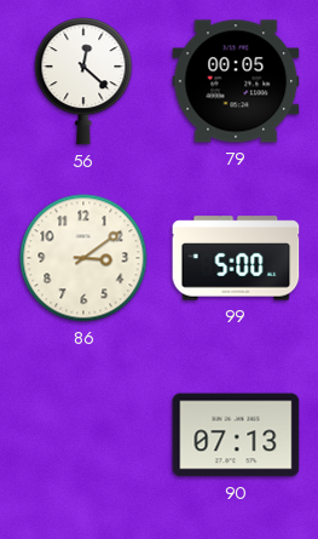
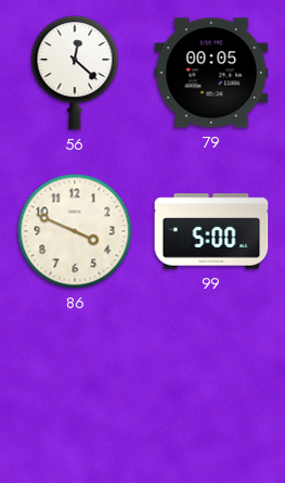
86: 3:09 -> 3:49
90: 07:13 -> none
